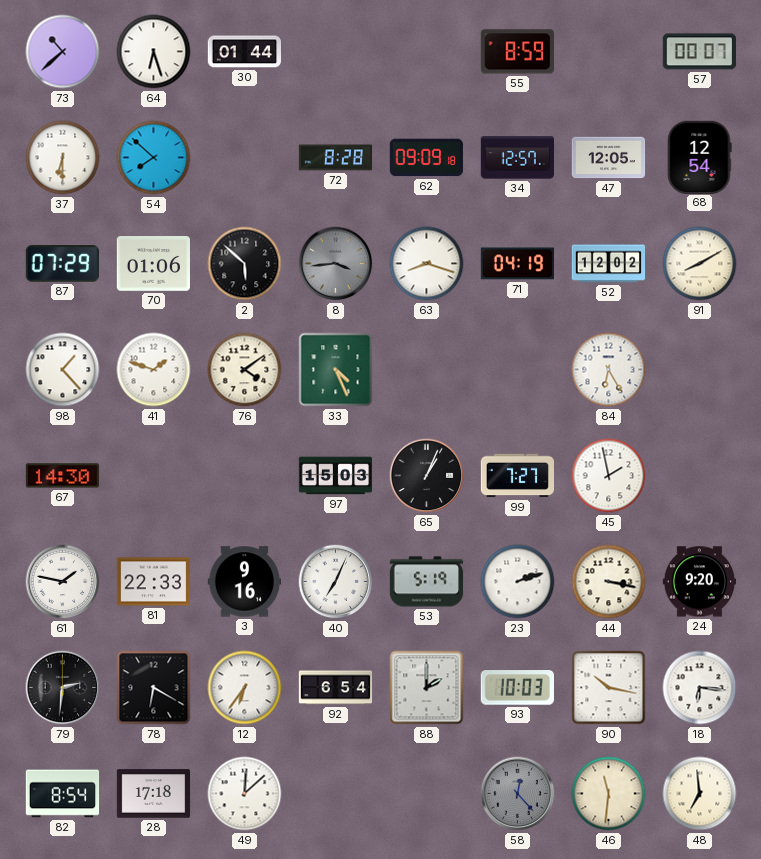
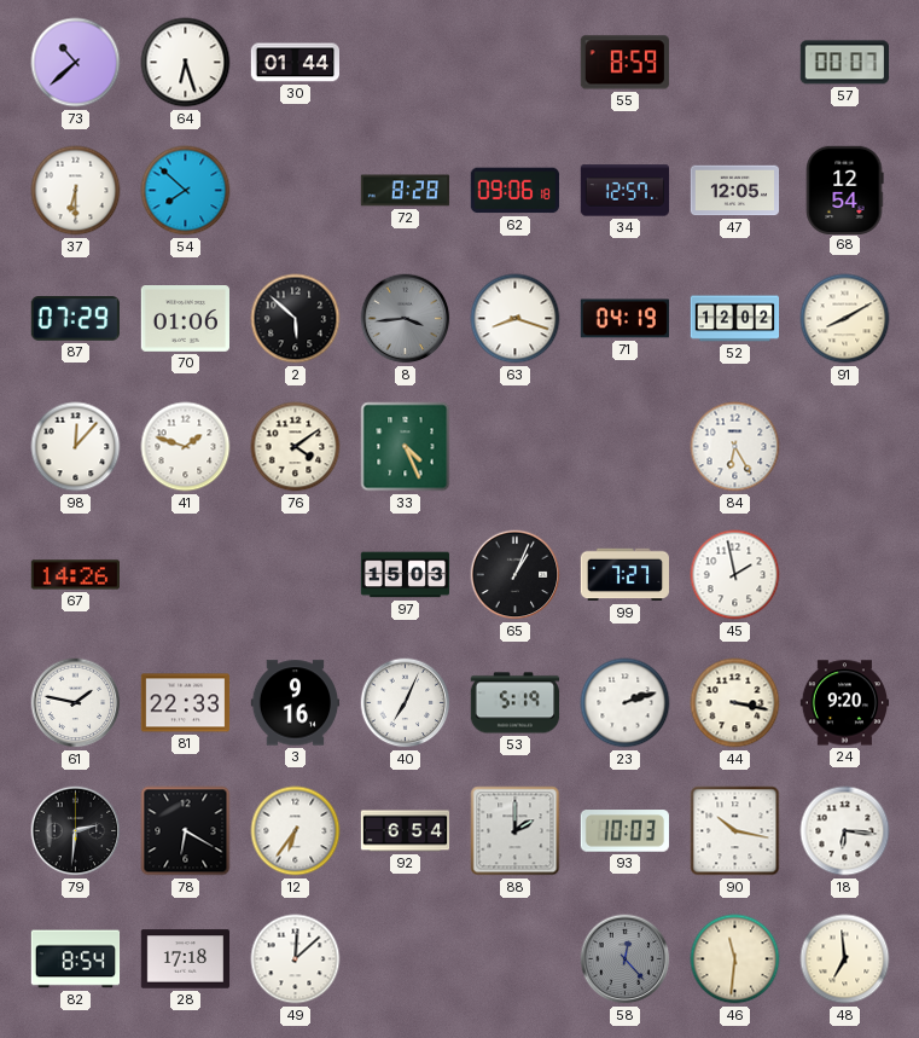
62: 09:09 -> 09:06
98: 1:23 -> 12:07
67: 14:30 -> 14:26
